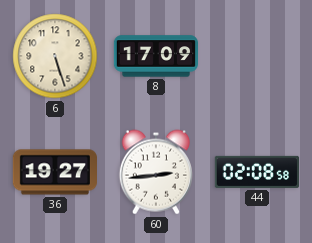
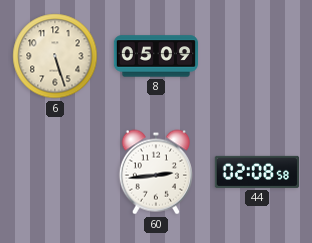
8: 17:09 -> 05:09
36: 19:27 -> none
